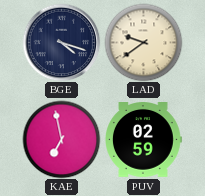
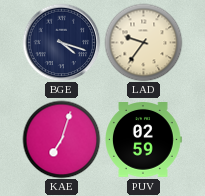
LAD: 9:39 -> 9:36
KAE: 6:58 -> 7:03
